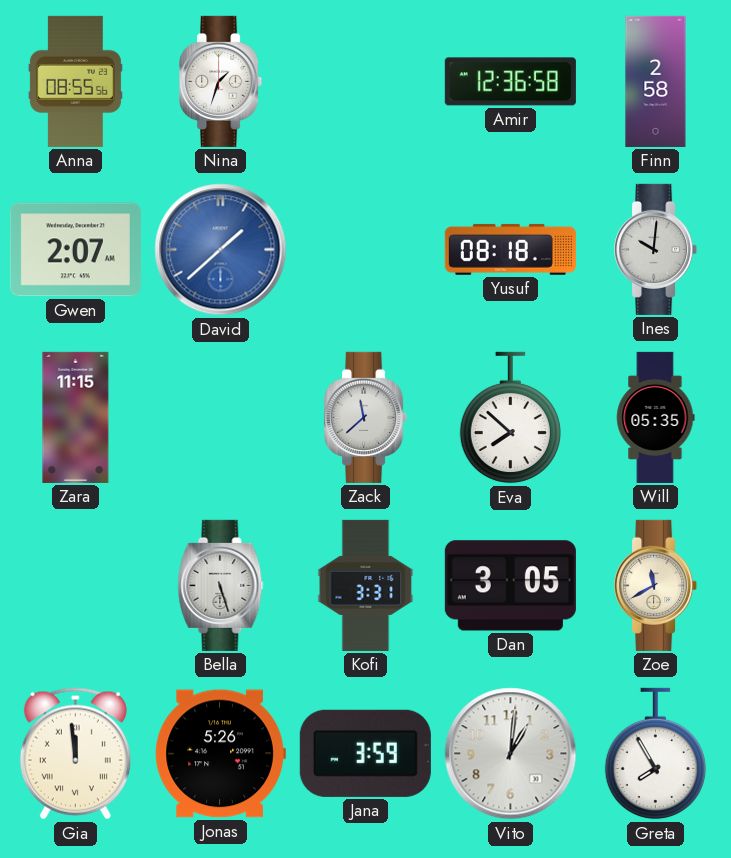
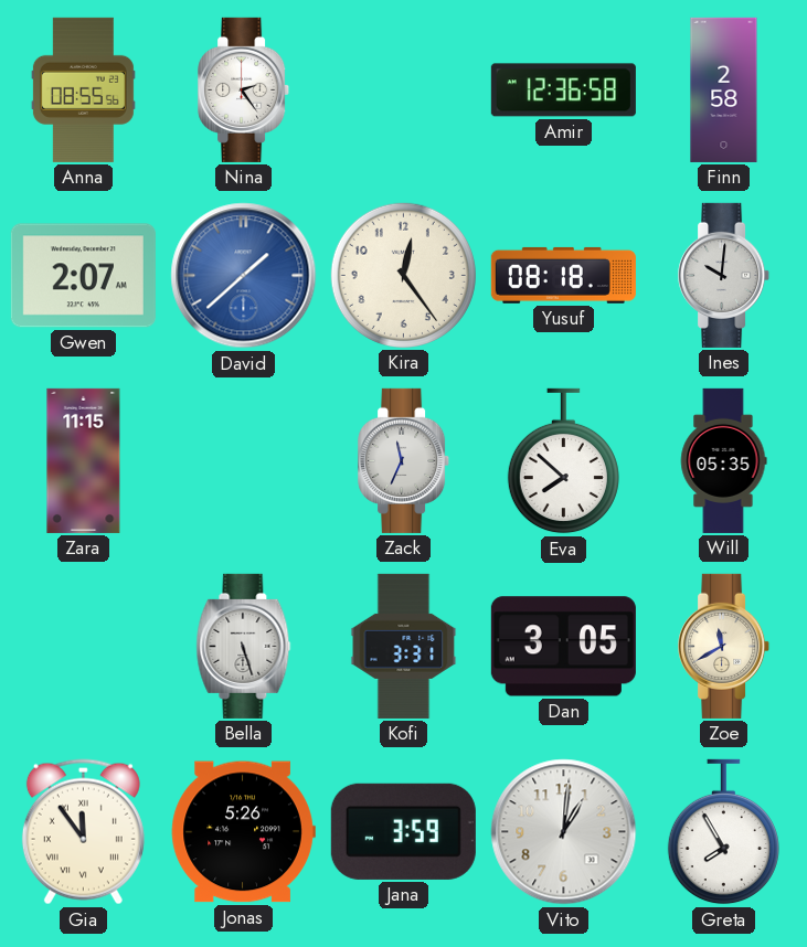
Nina: 1:33 -> 2:24
Kira: none -> 12:24
Zack: 11:38 -> 11:34
Gia: 11:59 -> 11:54
